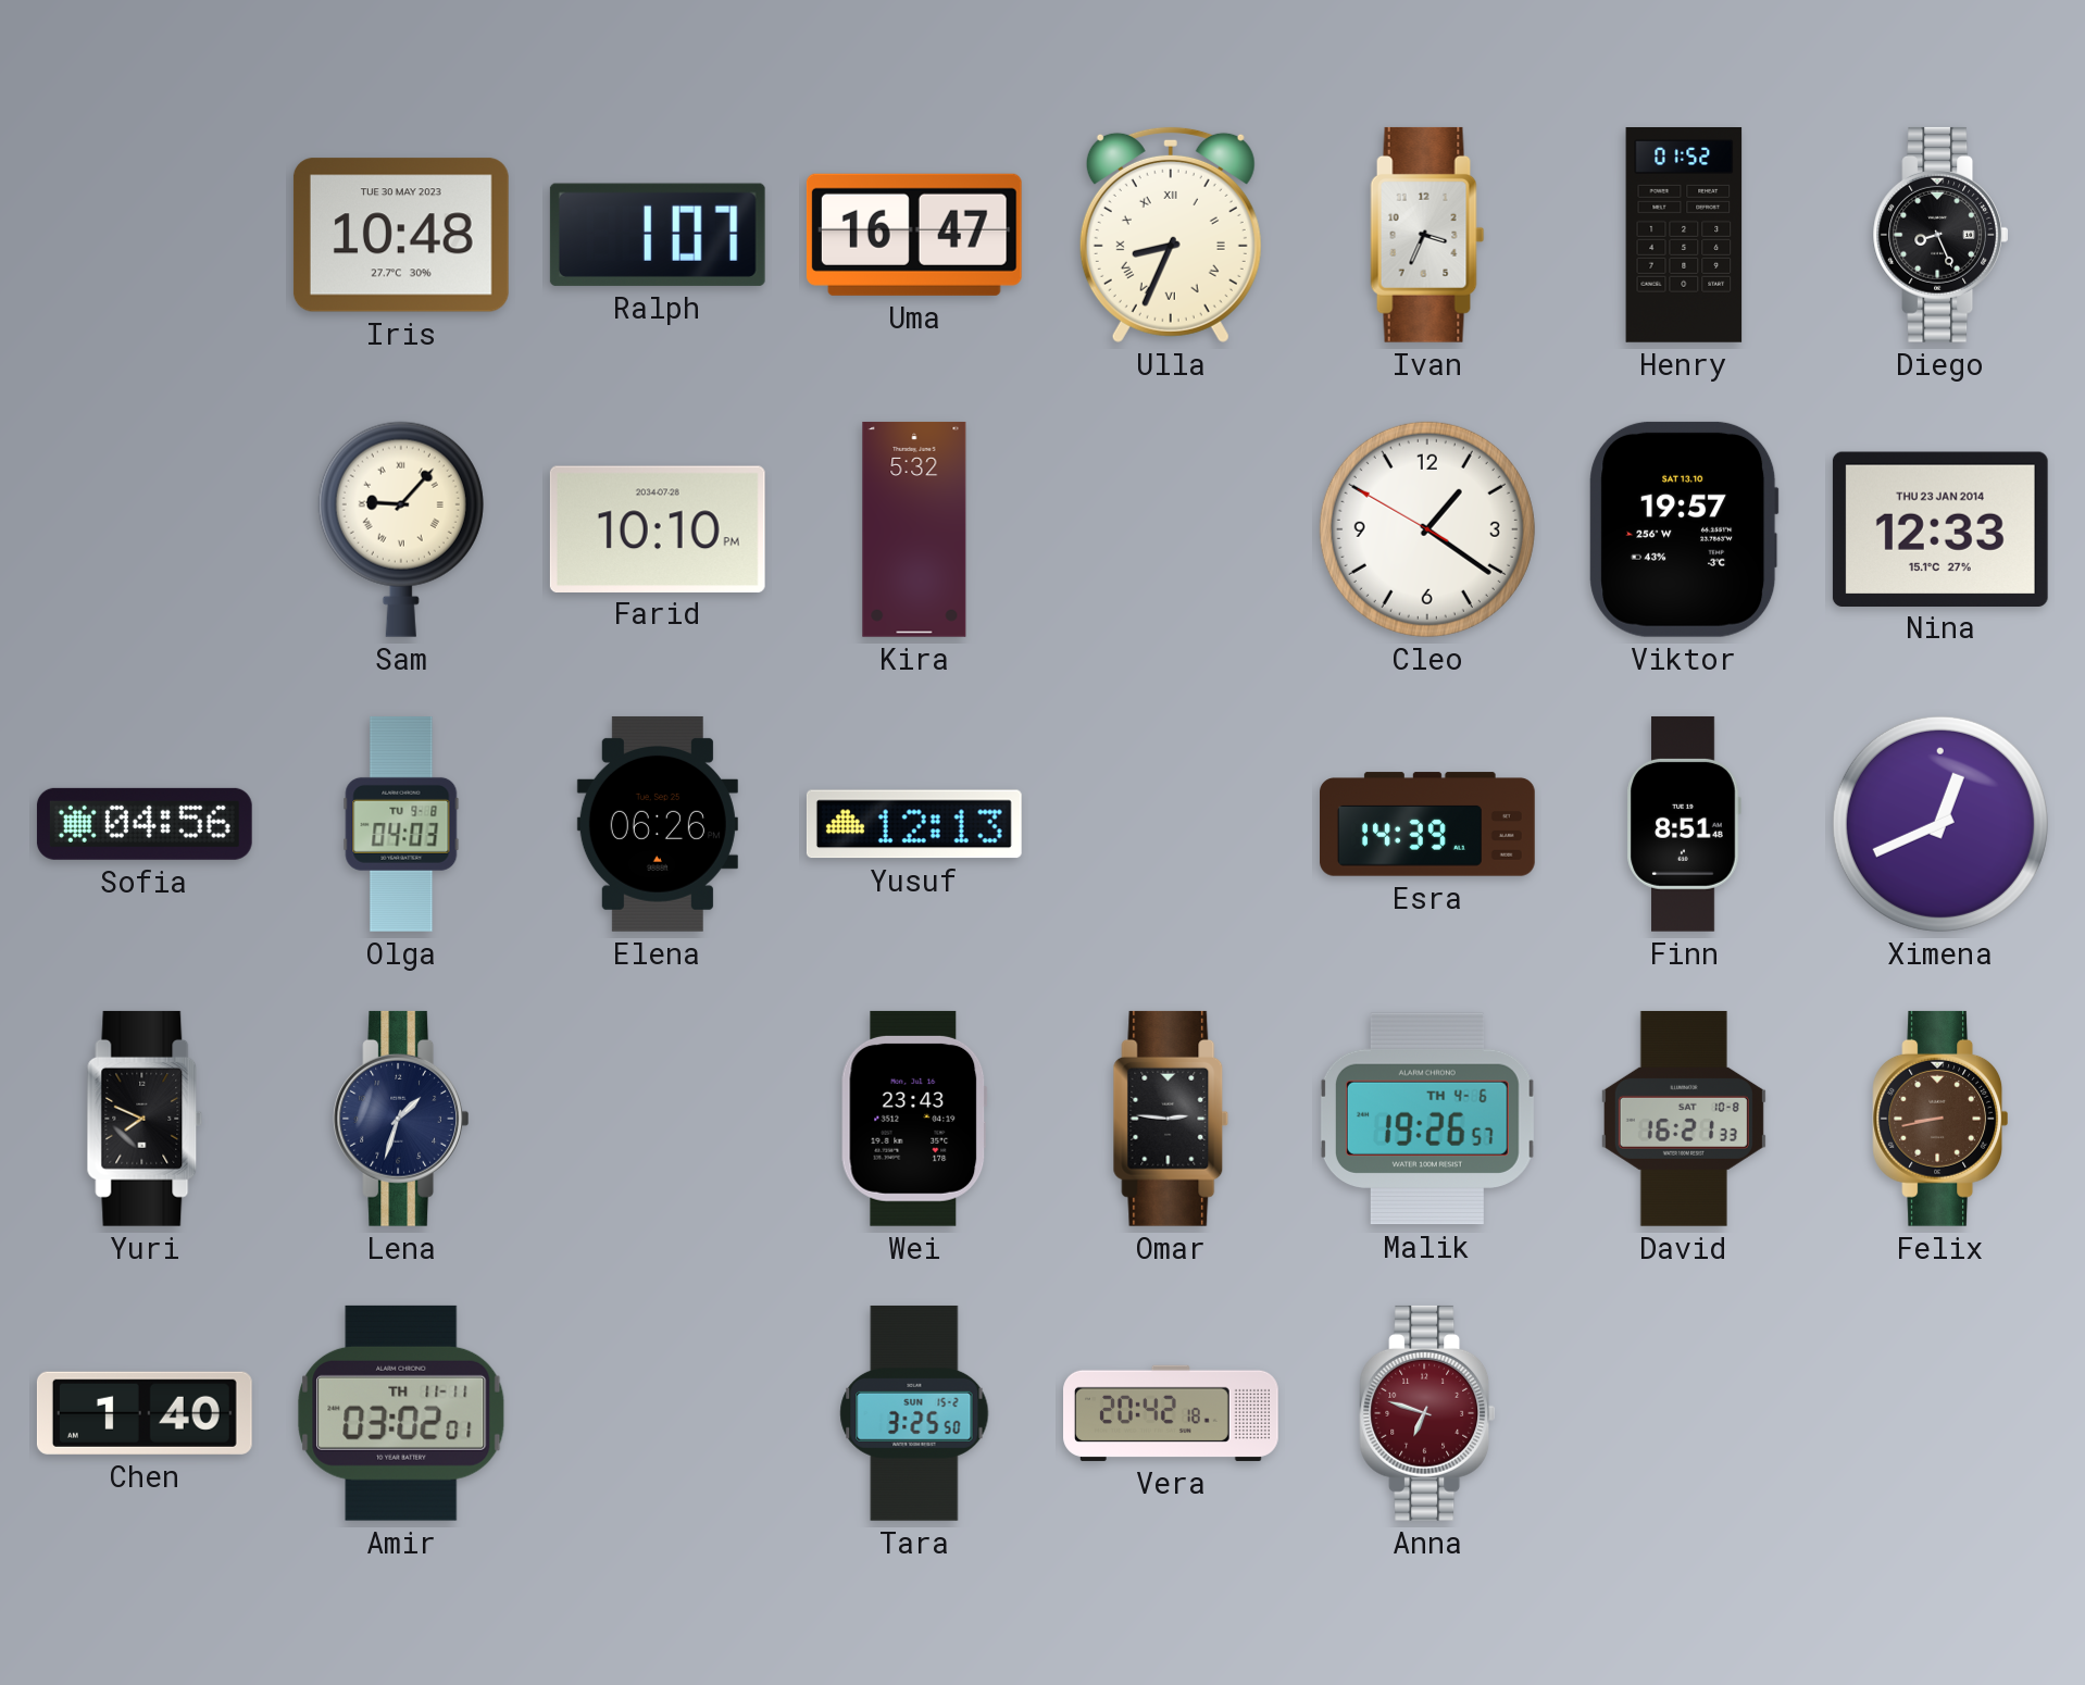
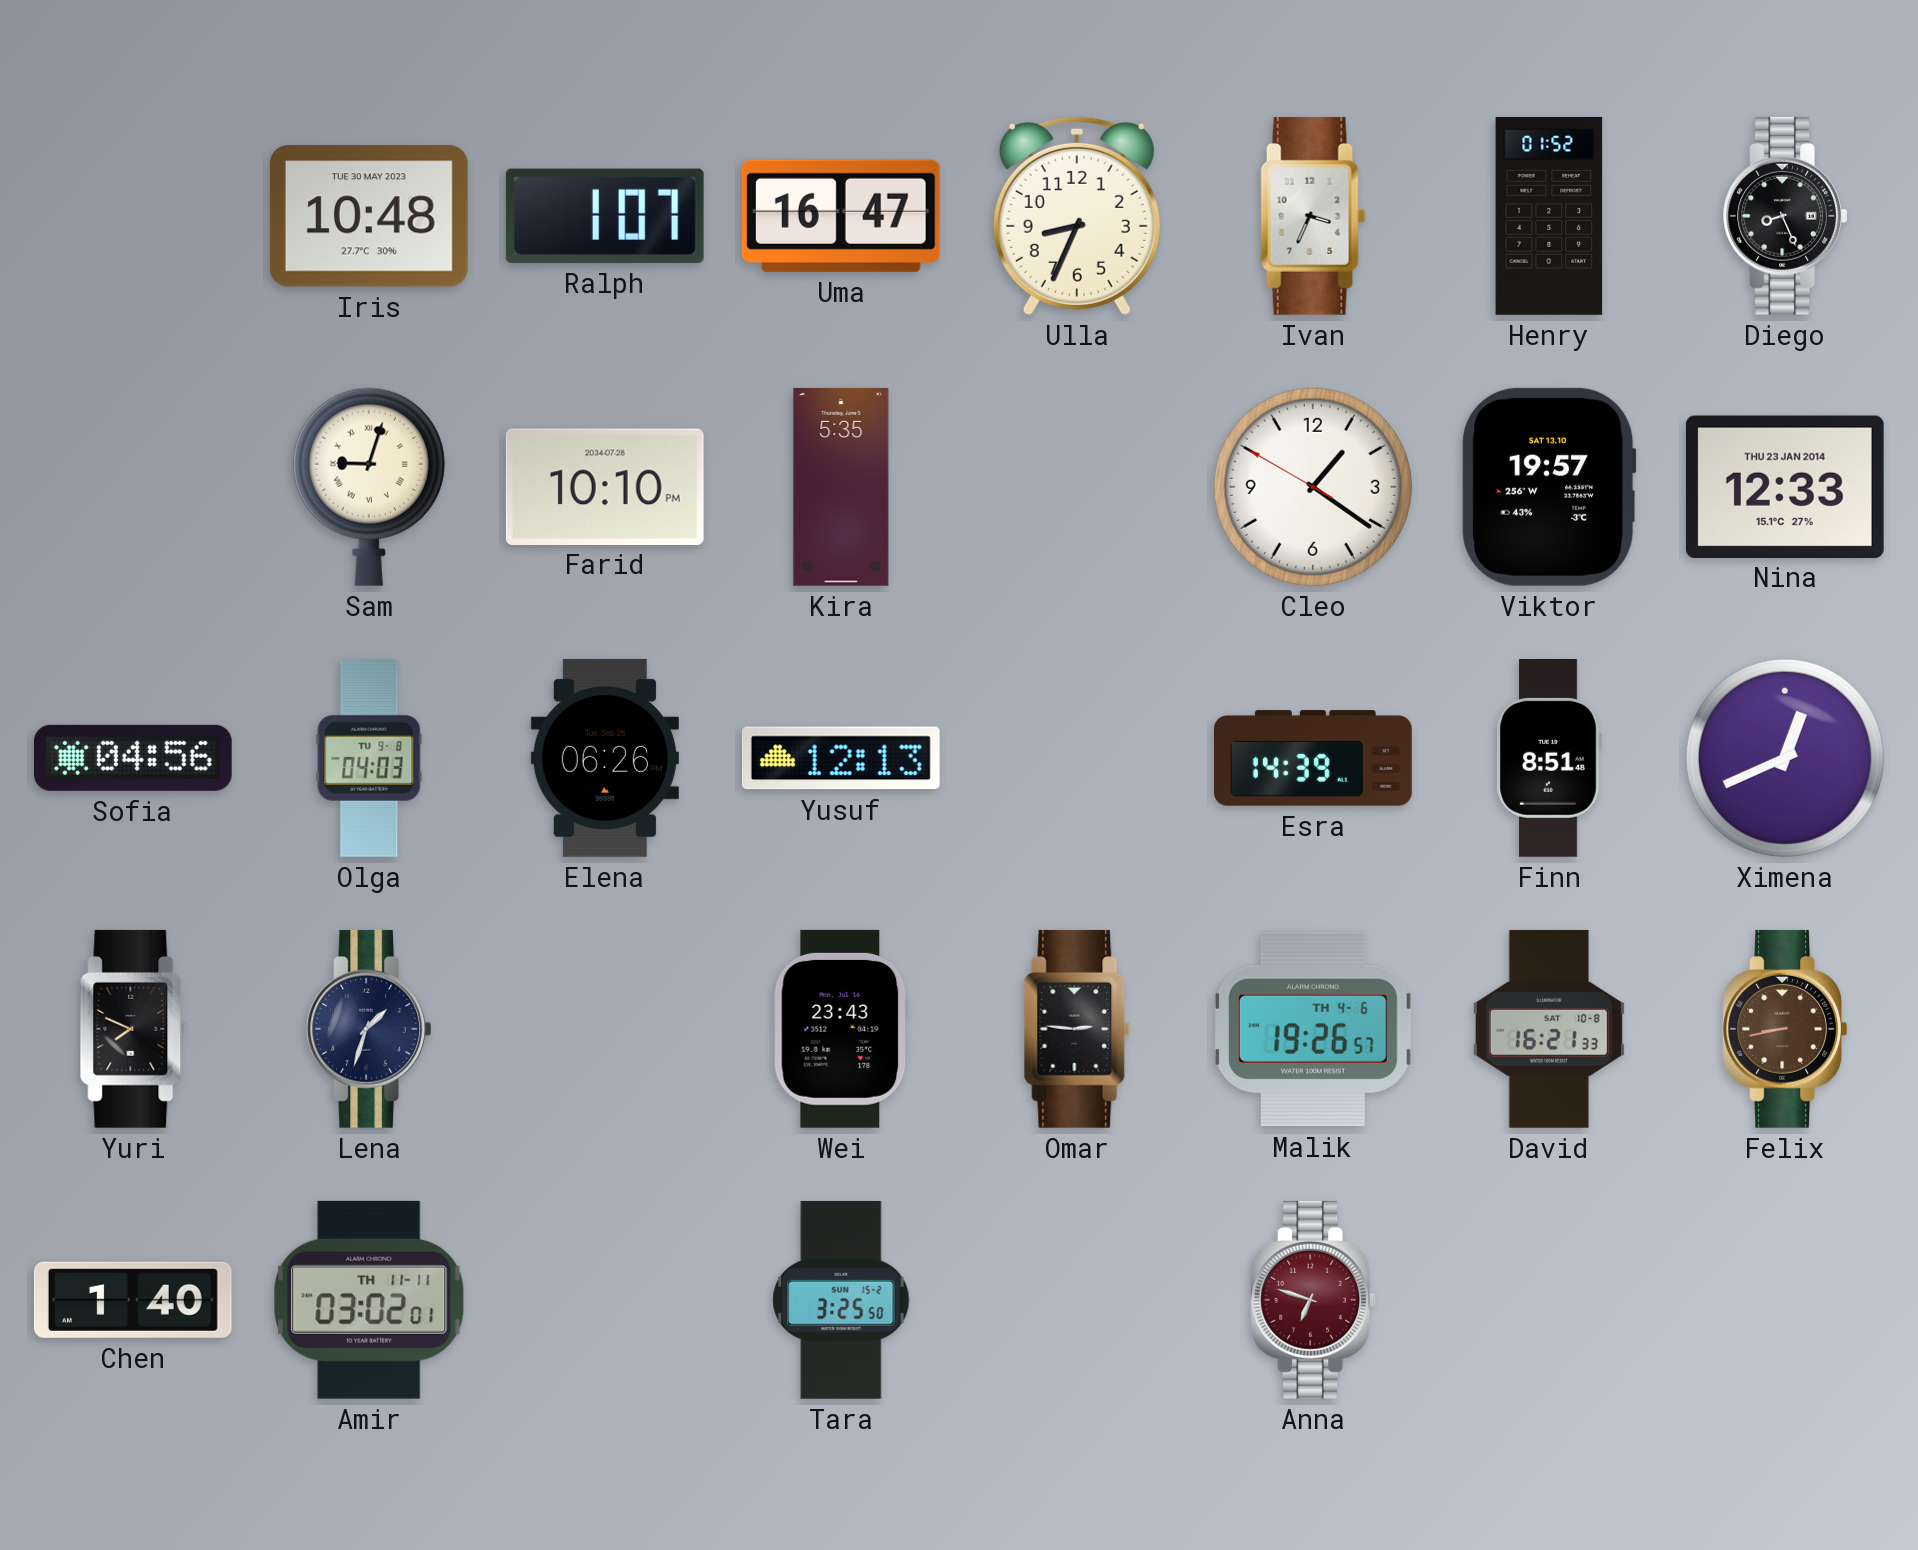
Ulla numerals: Roman -> Arabic
Sam: 9:07 -> 9:03
Kira: 5:32 -> 5:35
Vera: 20:42 -> none
